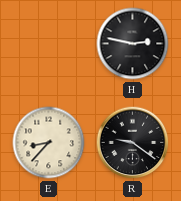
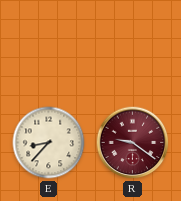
H: 2:47 -> none
R dial: black -> burgundy
